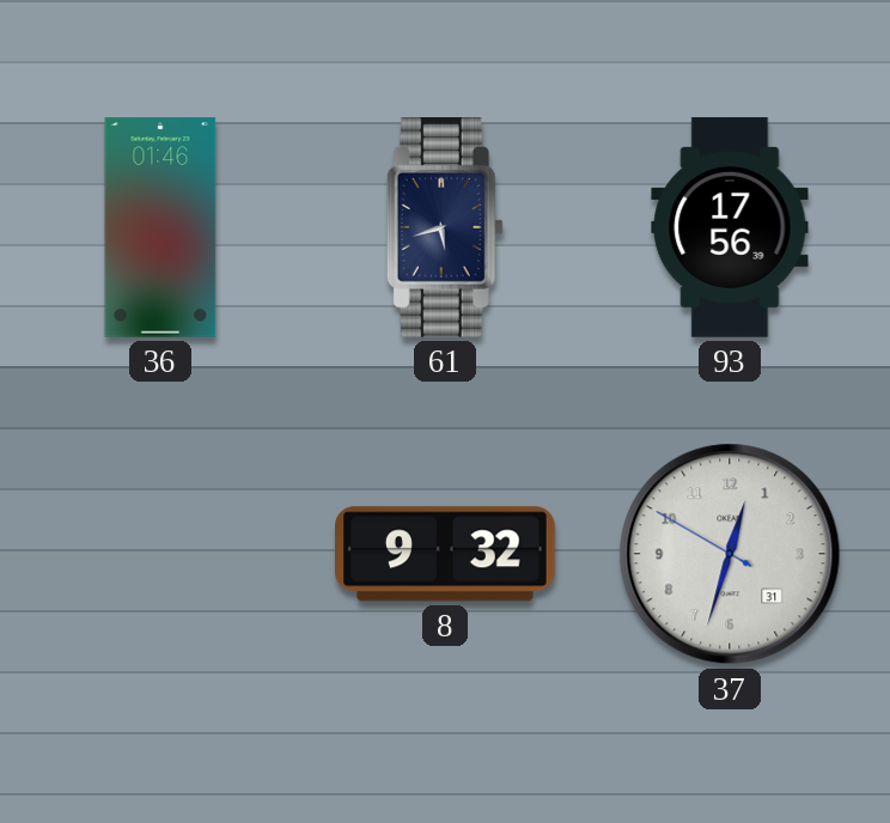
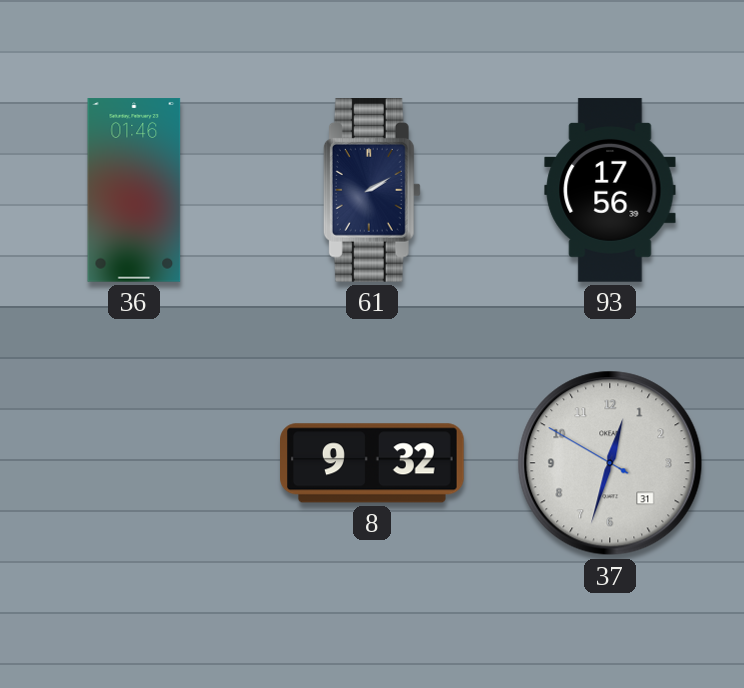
61: 5:42 -> 2:10
